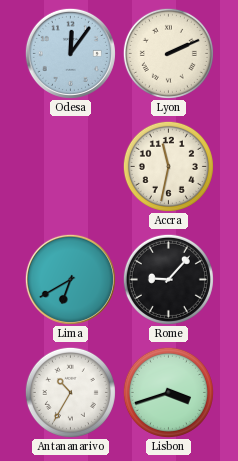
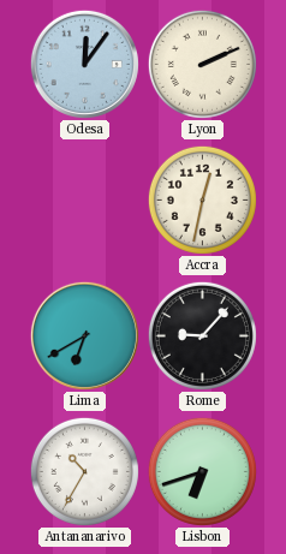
Accra: 11:32 -> 12:32
Lisbon: 3:42 -> 6:42
